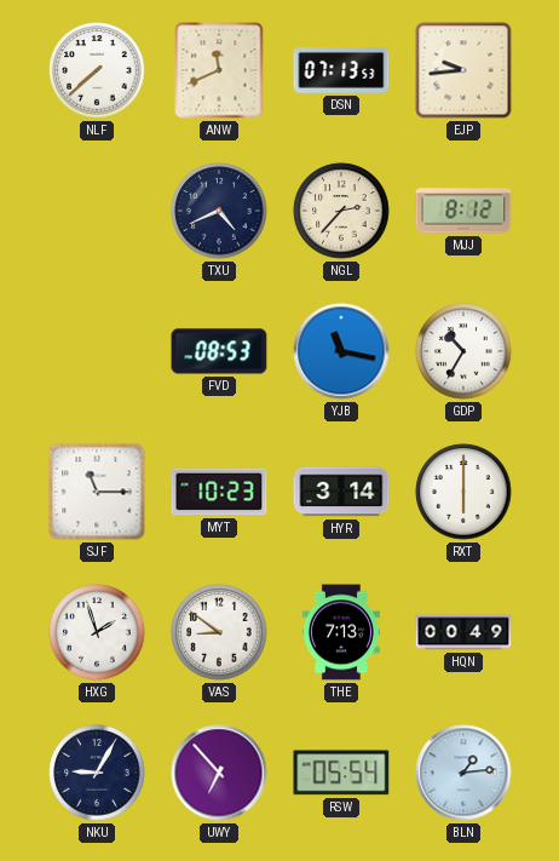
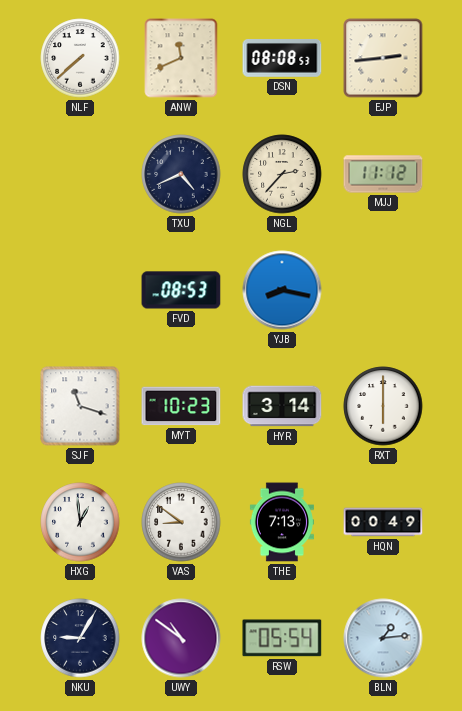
DSN: 07:13 -> 08:08
EJP: 9:44 -> 2:44
MJJ: 8:12 -> 11:12
YJB: 11:17 -> 8:17
GDP: 10:35 -> none
SJF: 11:15 -> 11:18
HXG: 1:57 -> 12:59
UWY: 6:53 -> 10:51
